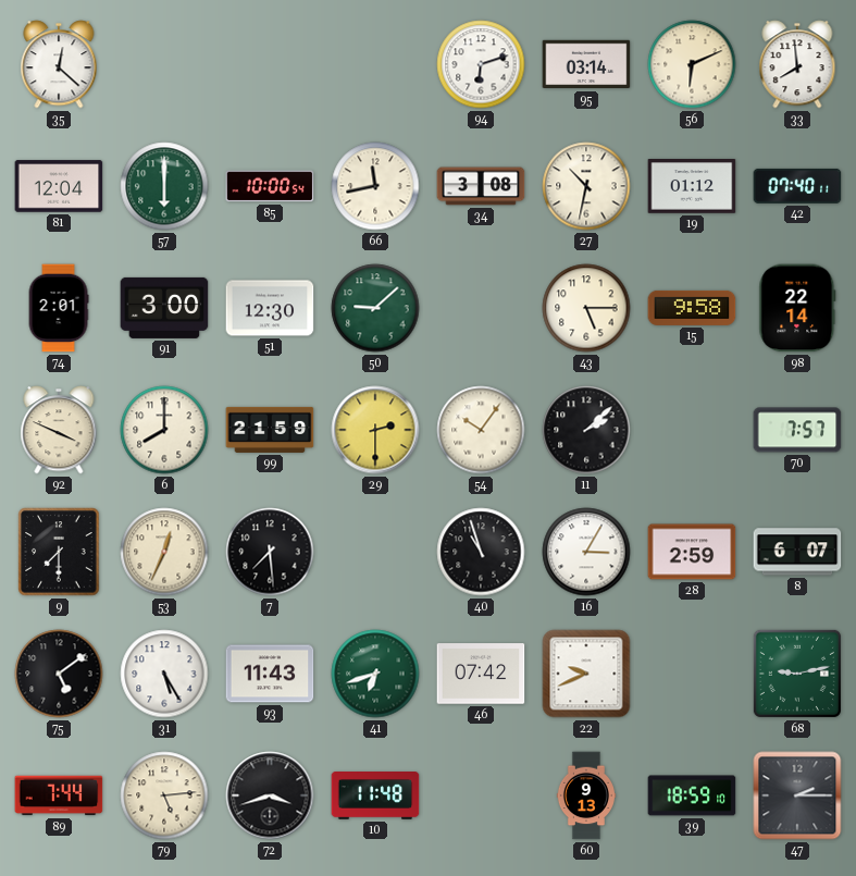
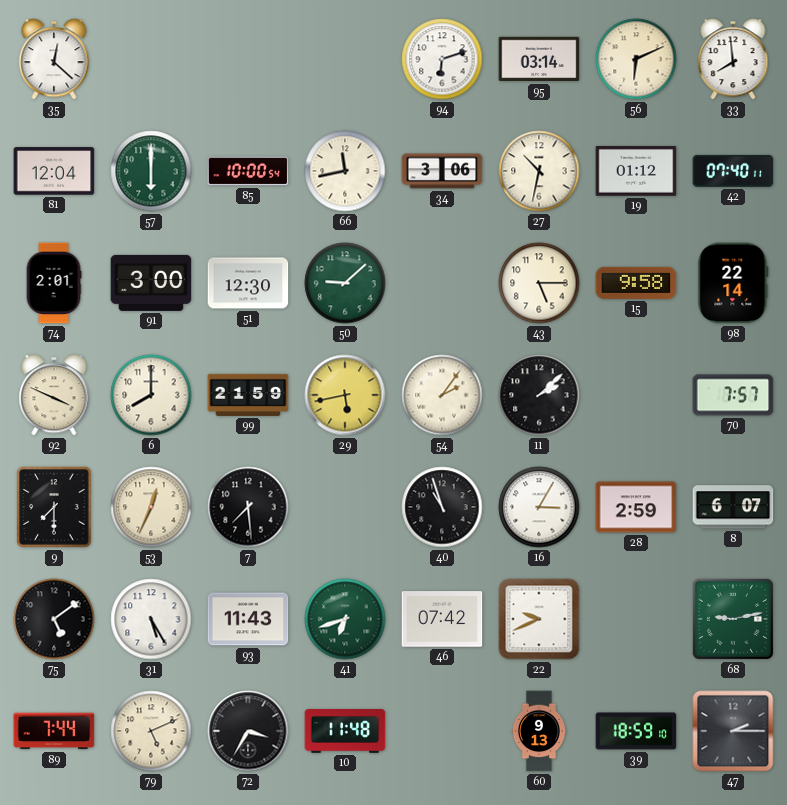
34: 3:08 -> 3:06
29: 2:30 -> 5:43
54: 10:06 -> 2:06
79: 5:14 -> 5:11
72: 3:42 -> 3:35
